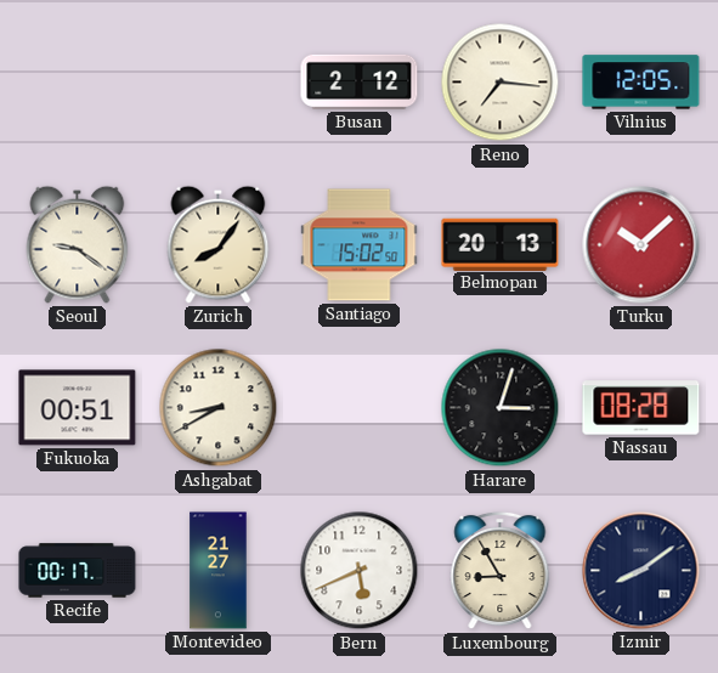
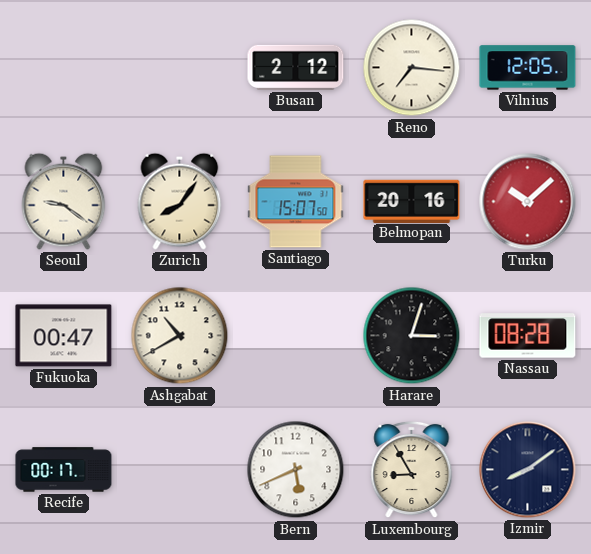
Santiago: 15:02 -> 15:07
Belmopan: 20:13 -> 20:16
Fukuoka: 00:51 -> 00:47
Ashgabat: 8:40 -> 10:40
Montevideo: 21:27 -> none
